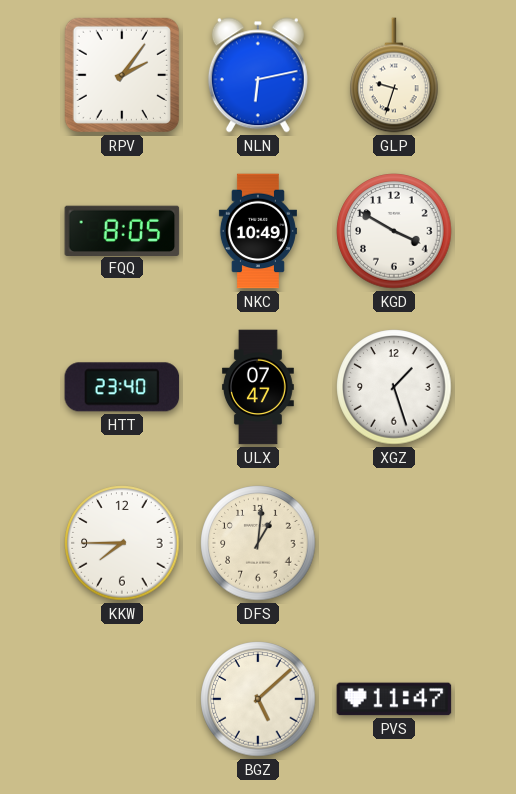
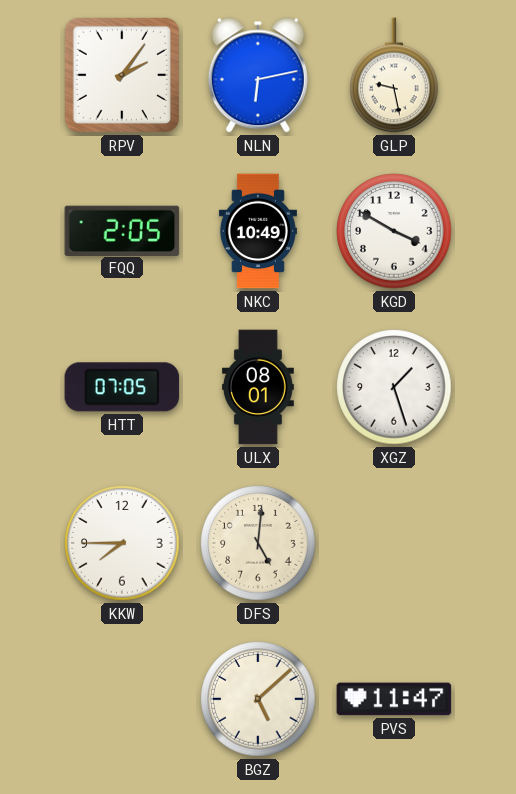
GLP: 9:33 -> 9:28
FQQ: 8:05 -> 2:05
HTT: 23:40 -> 07:05
ULX: 07:47 -> 08:01
DFS: 1:01 -> 5:01
